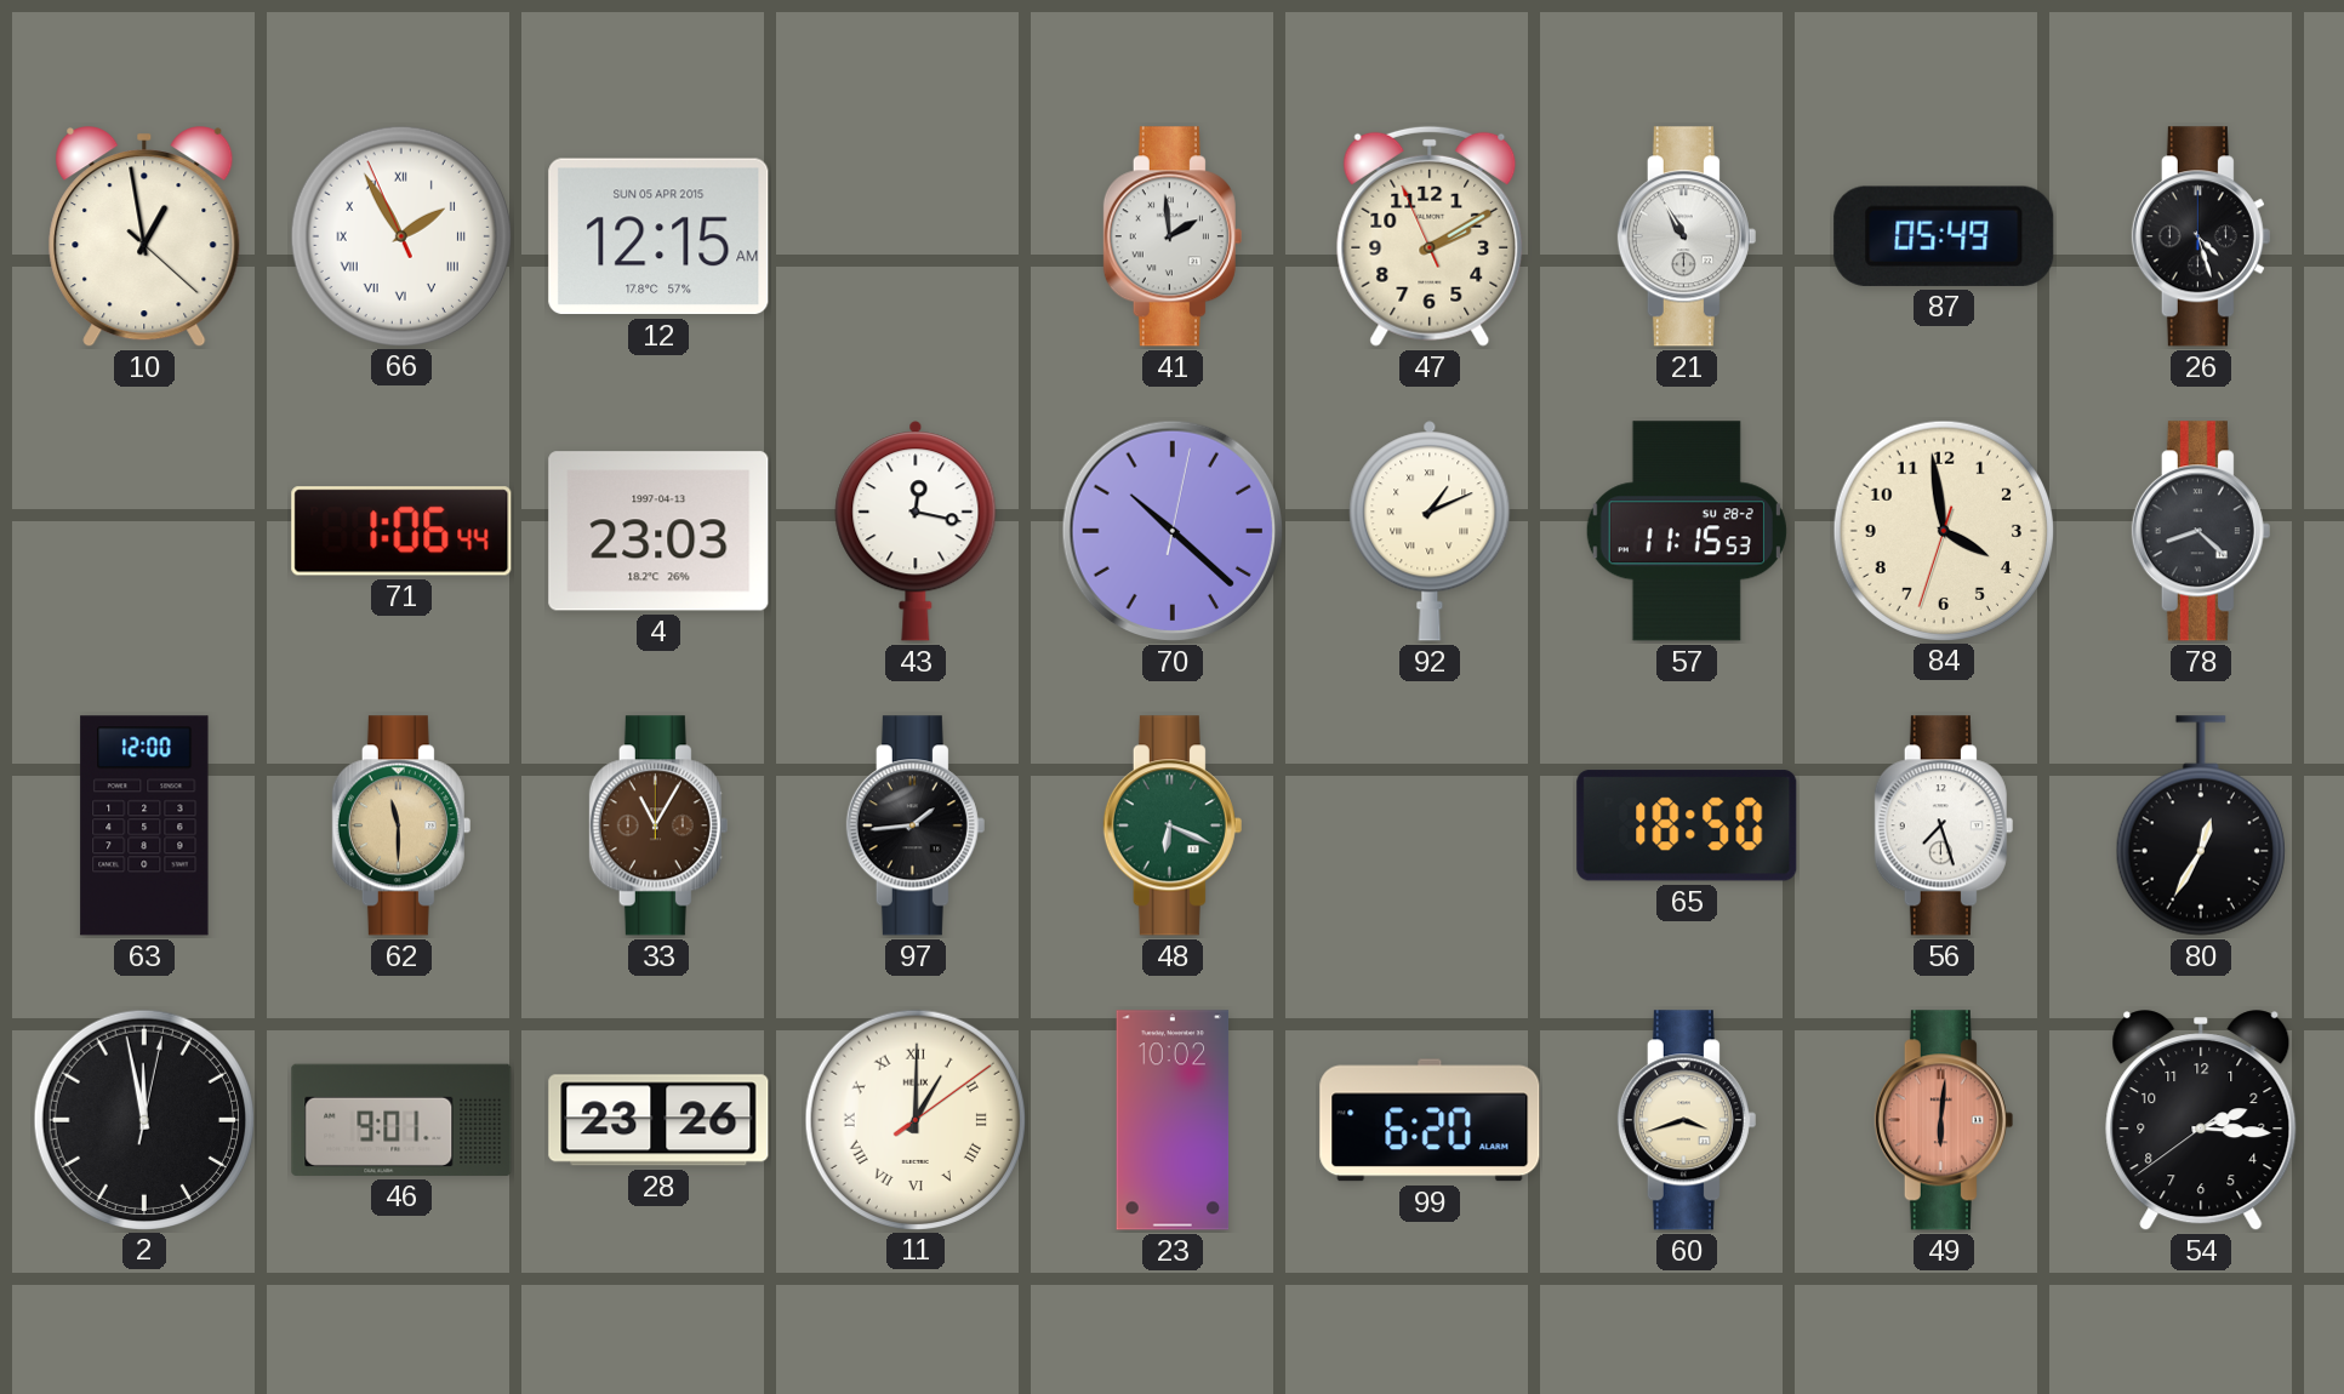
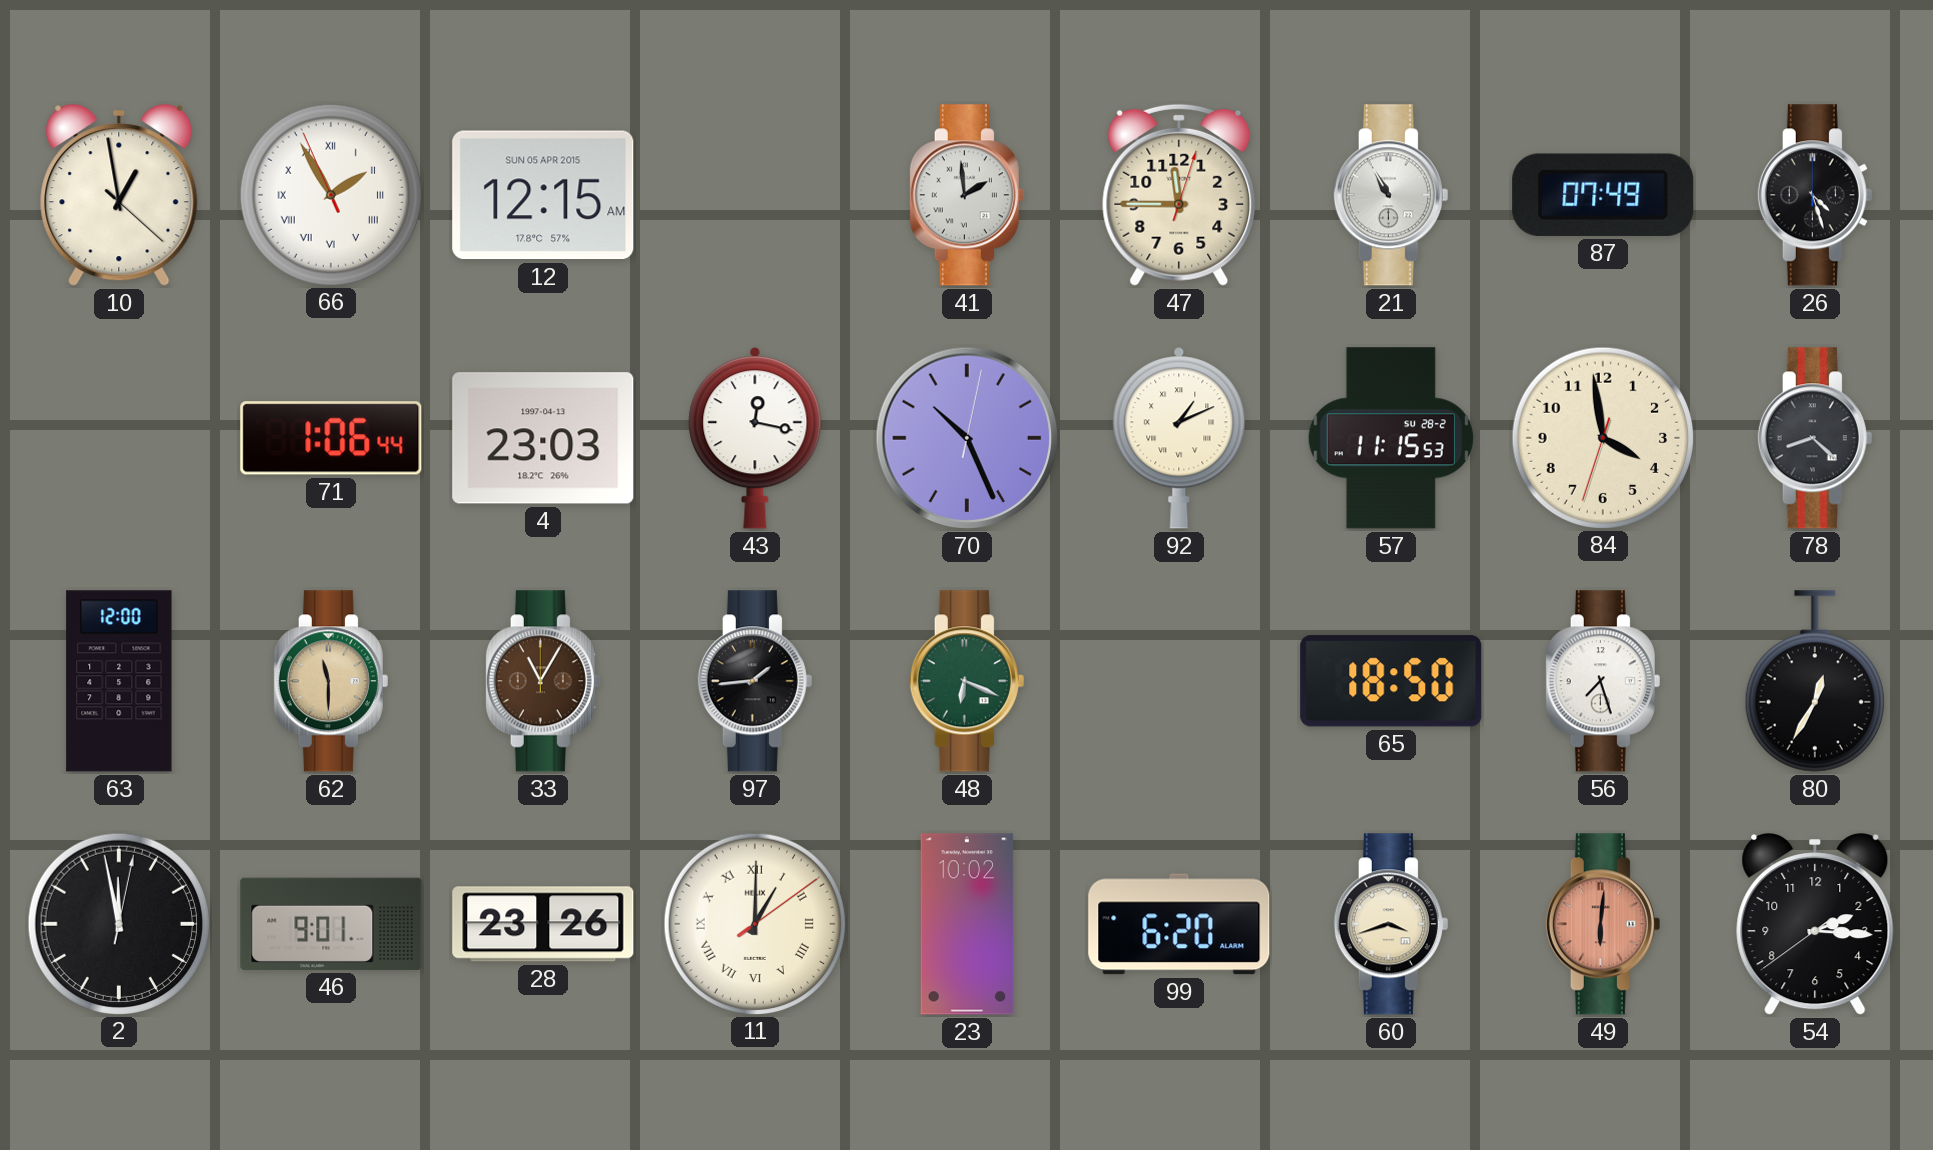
47: 2:09 -> 11:45
87: 05:49 -> 07:49
70: 10:22 -> 10:26
